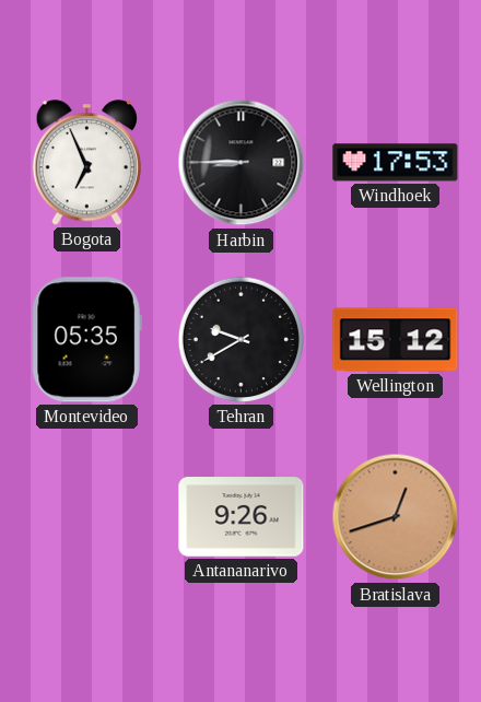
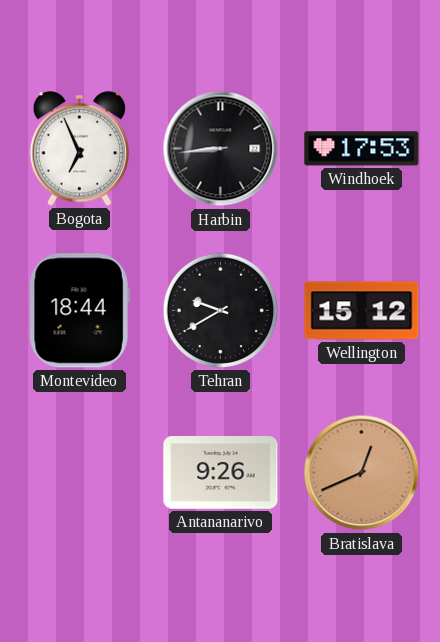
Harbin: 8:45 -> 8:44
Montevideo: 05:35 -> 18:44
Bratislava: 12:42 -> 12:41
